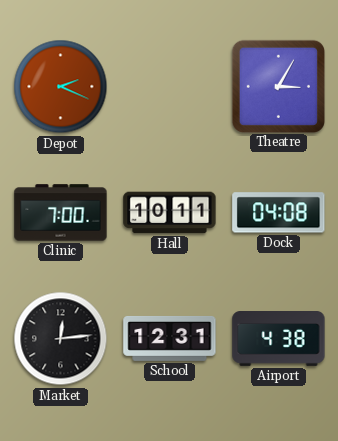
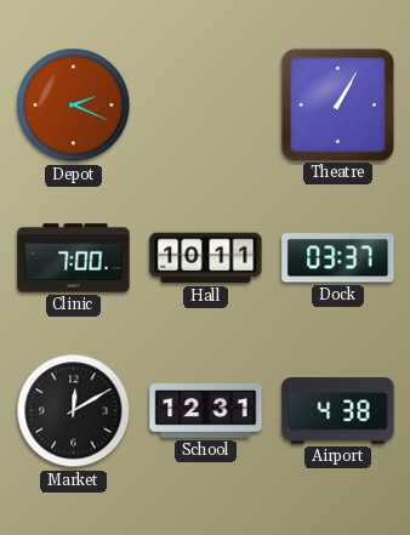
Theatre: 3:05 -> 1:05
Dock: 04:08 -> 03:37
Market: 12:14 -> 12:10
